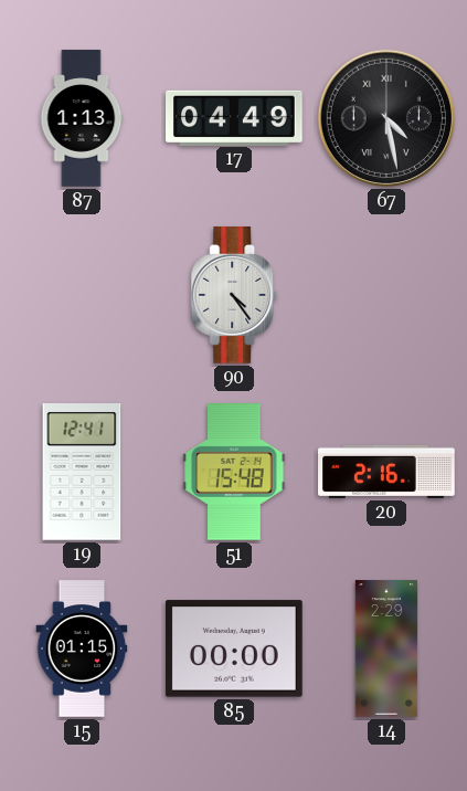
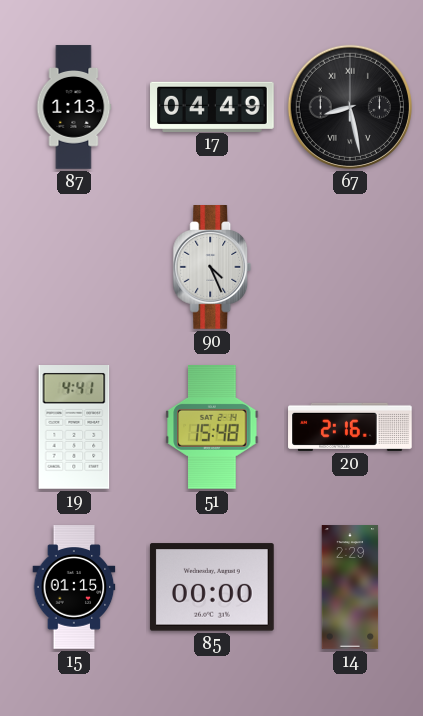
67: 4:28 -> 8:28
90: 4:24 -> 4:26
19: 12:41 -> 4:41
